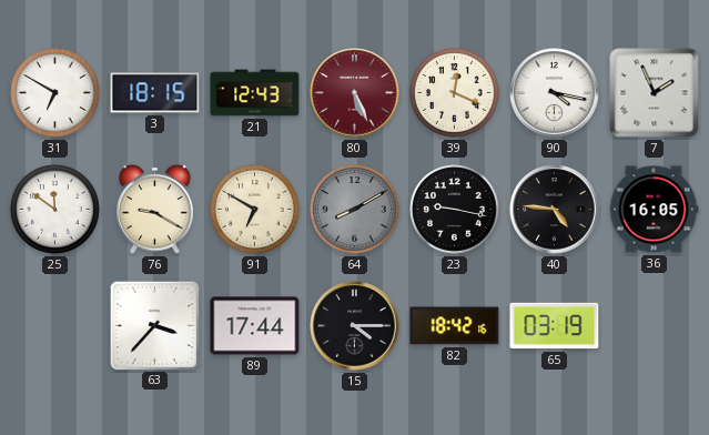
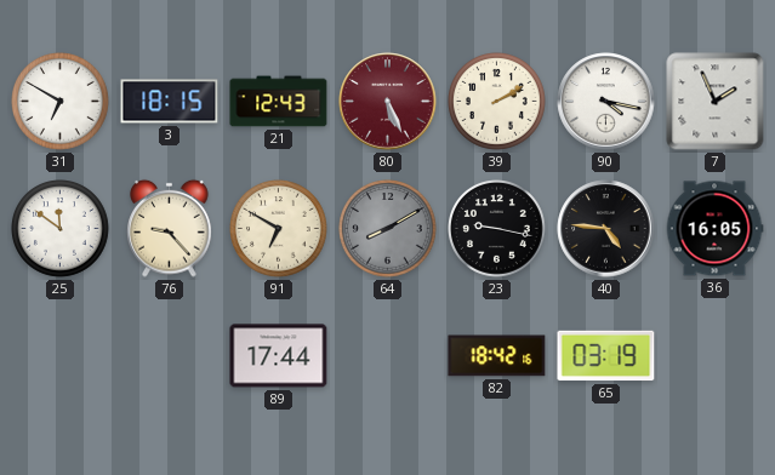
39: 12:19 -> 2:10
76: 9:20 -> 9:23
63: 3:37 -> none
15: 4:15 -> none
